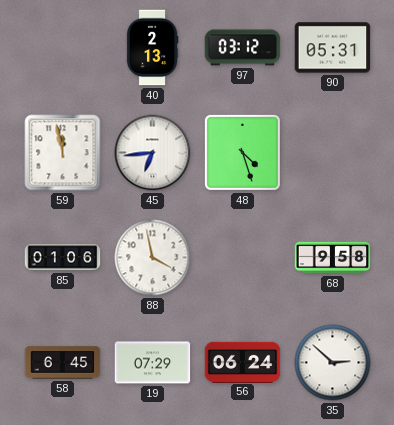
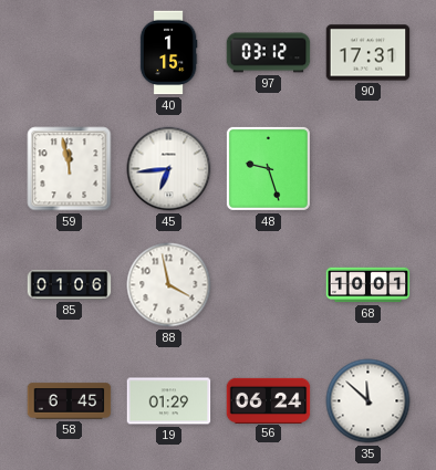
40: 2:13 -> 1:15
90: 05:31 -> 17:31
48: 4:27 -> 9:27
68: 9:58 -> 10:01
19: 07:29 -> 01:29
35: 2:52 -> 11:52
